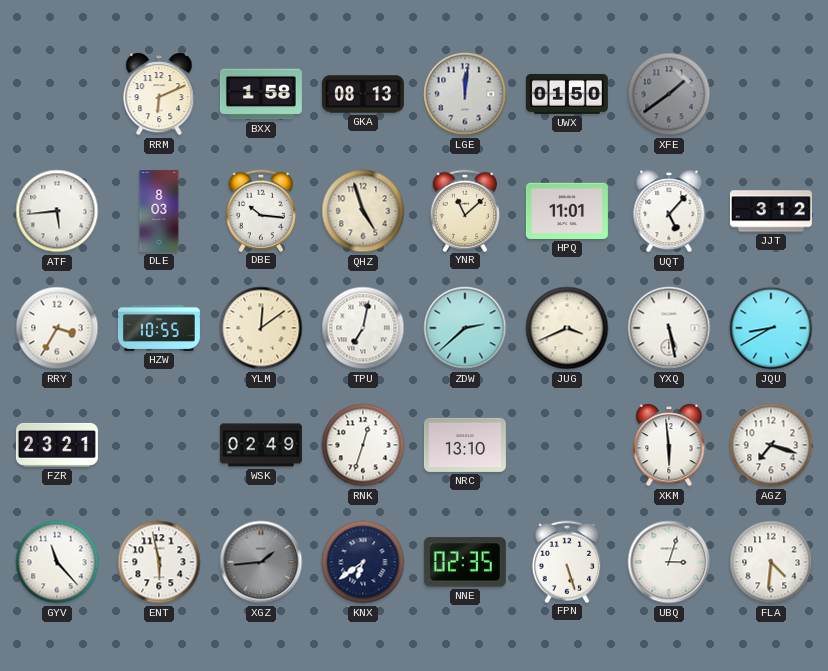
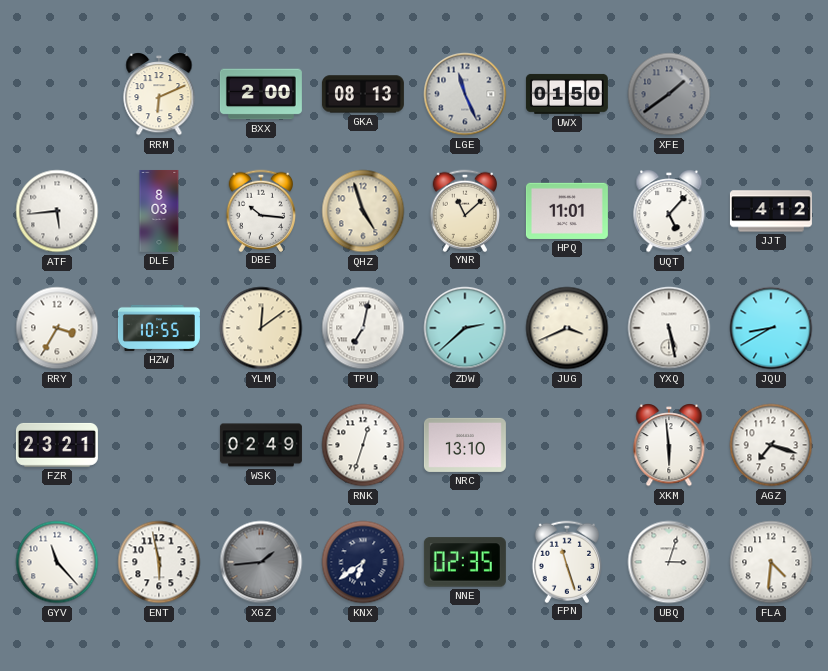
BXX: 1:58 -> 2:00
LGE: 12:01 -> 11:26
JJT: 3:12 -> 4:12
FPN: 5:27 -> 11:27
